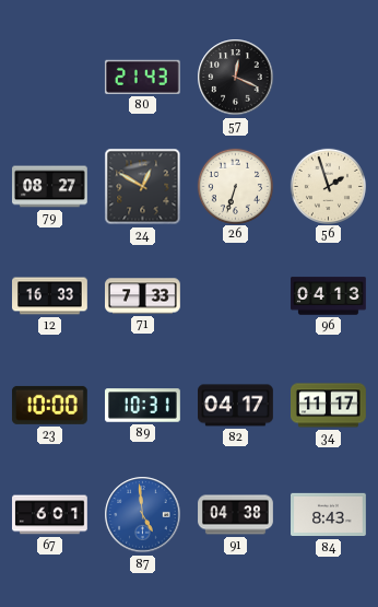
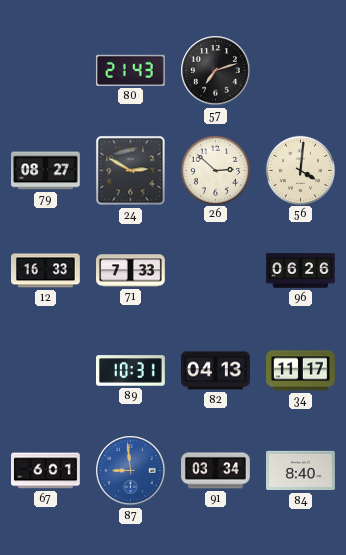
57: 12:19 -> 7:12
24: 12:50 -> 2:50
26: 6:33 -> 2:52
56: 1:57 -> 4:01
96: 04:13 -> 06:26
23: 10:00 -> none
82: 04:17 -> 04:13
87: 4:59 -> 8:59
91: 04:38 -> 03:34
84: 8:43 -> 8:40
